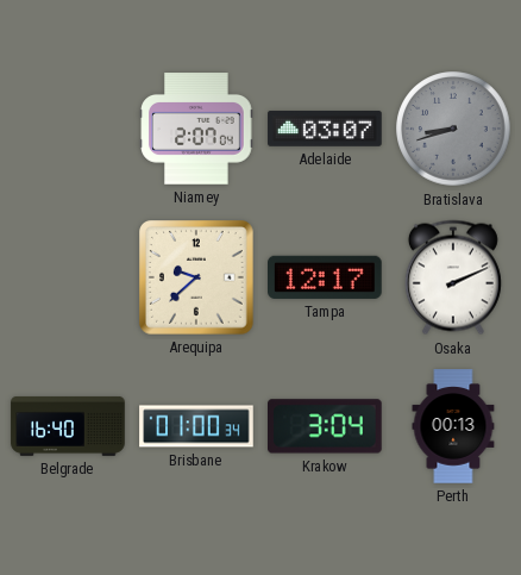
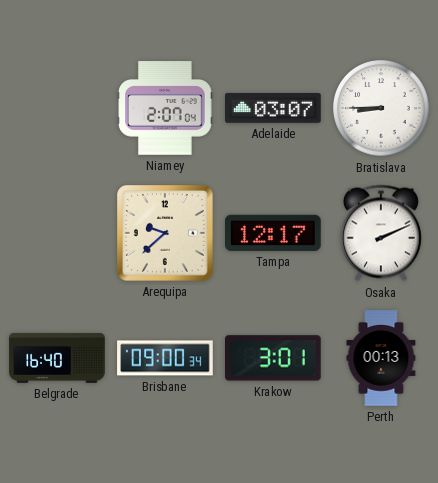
Bratislava: 8:42 -> 8:45
Bratislava dial: grey -> white
Brisbane: 01:00 -> 09:00
Krakow: 3:04 -> 3:01
